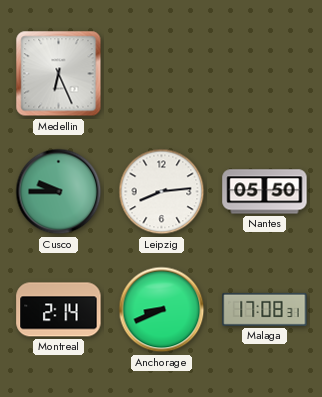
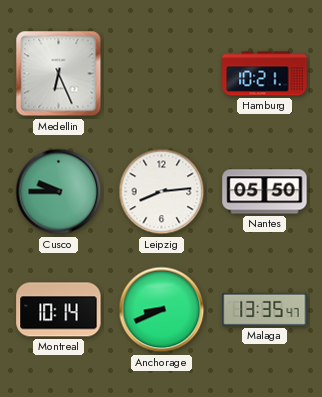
Hamburg: none -> 10:21
Montreal: 2:14 -> 10:14
Malaga: 17:08 -> 13:35
